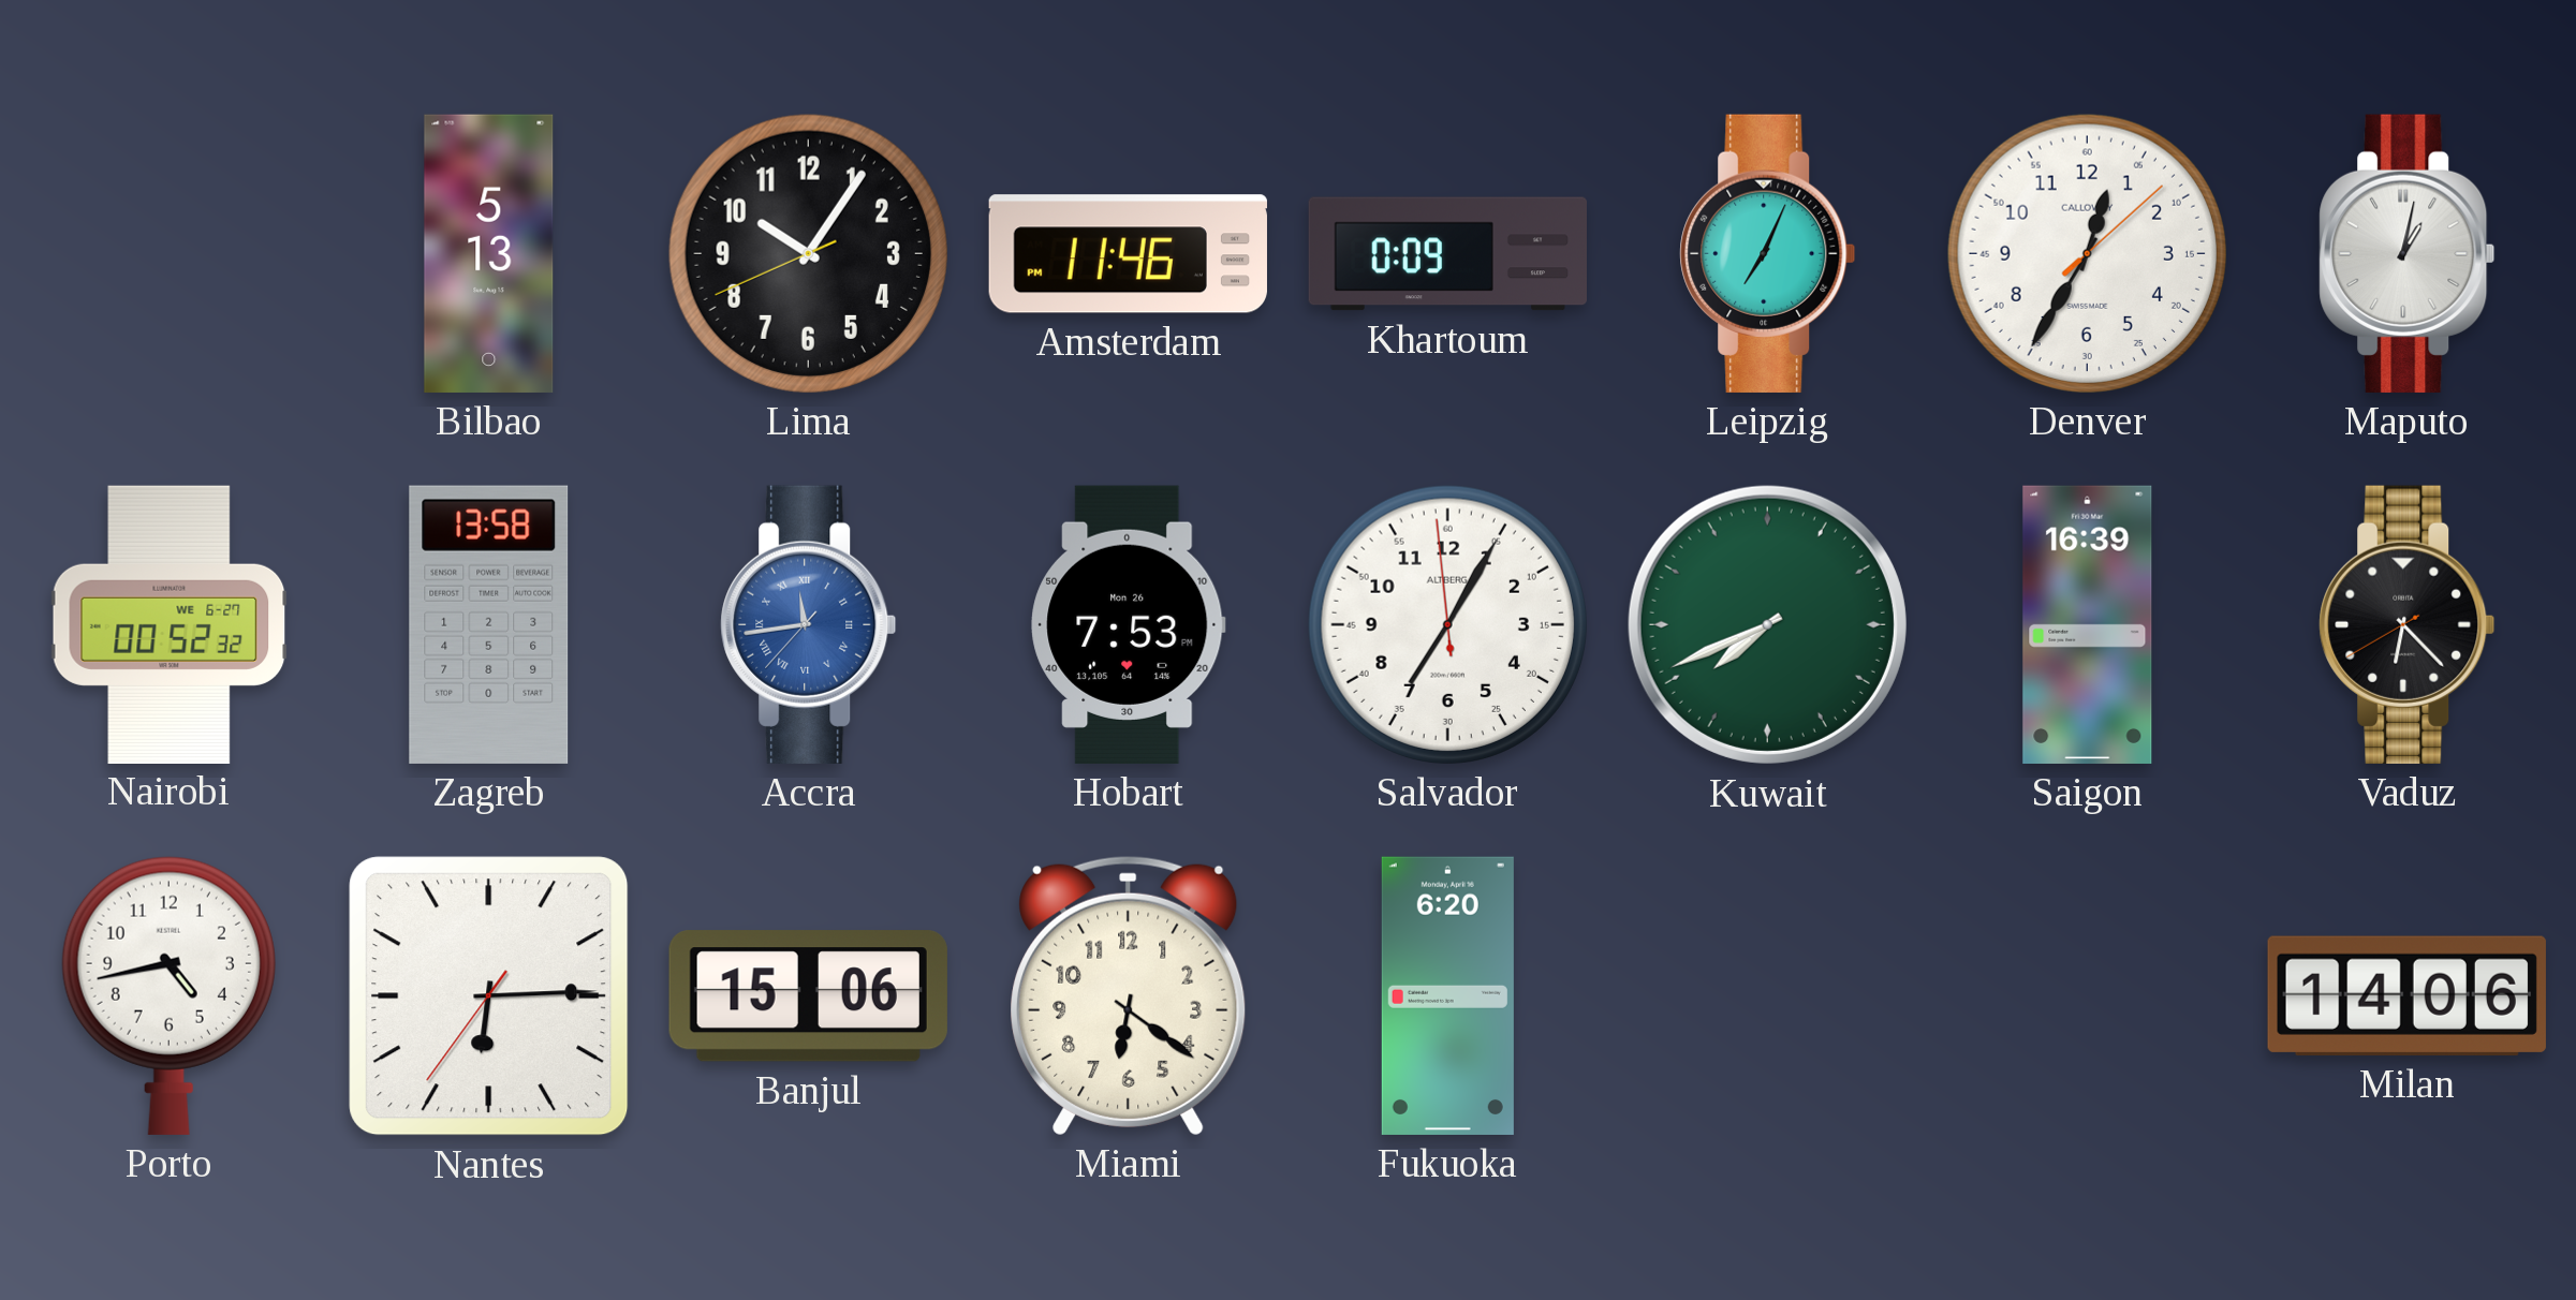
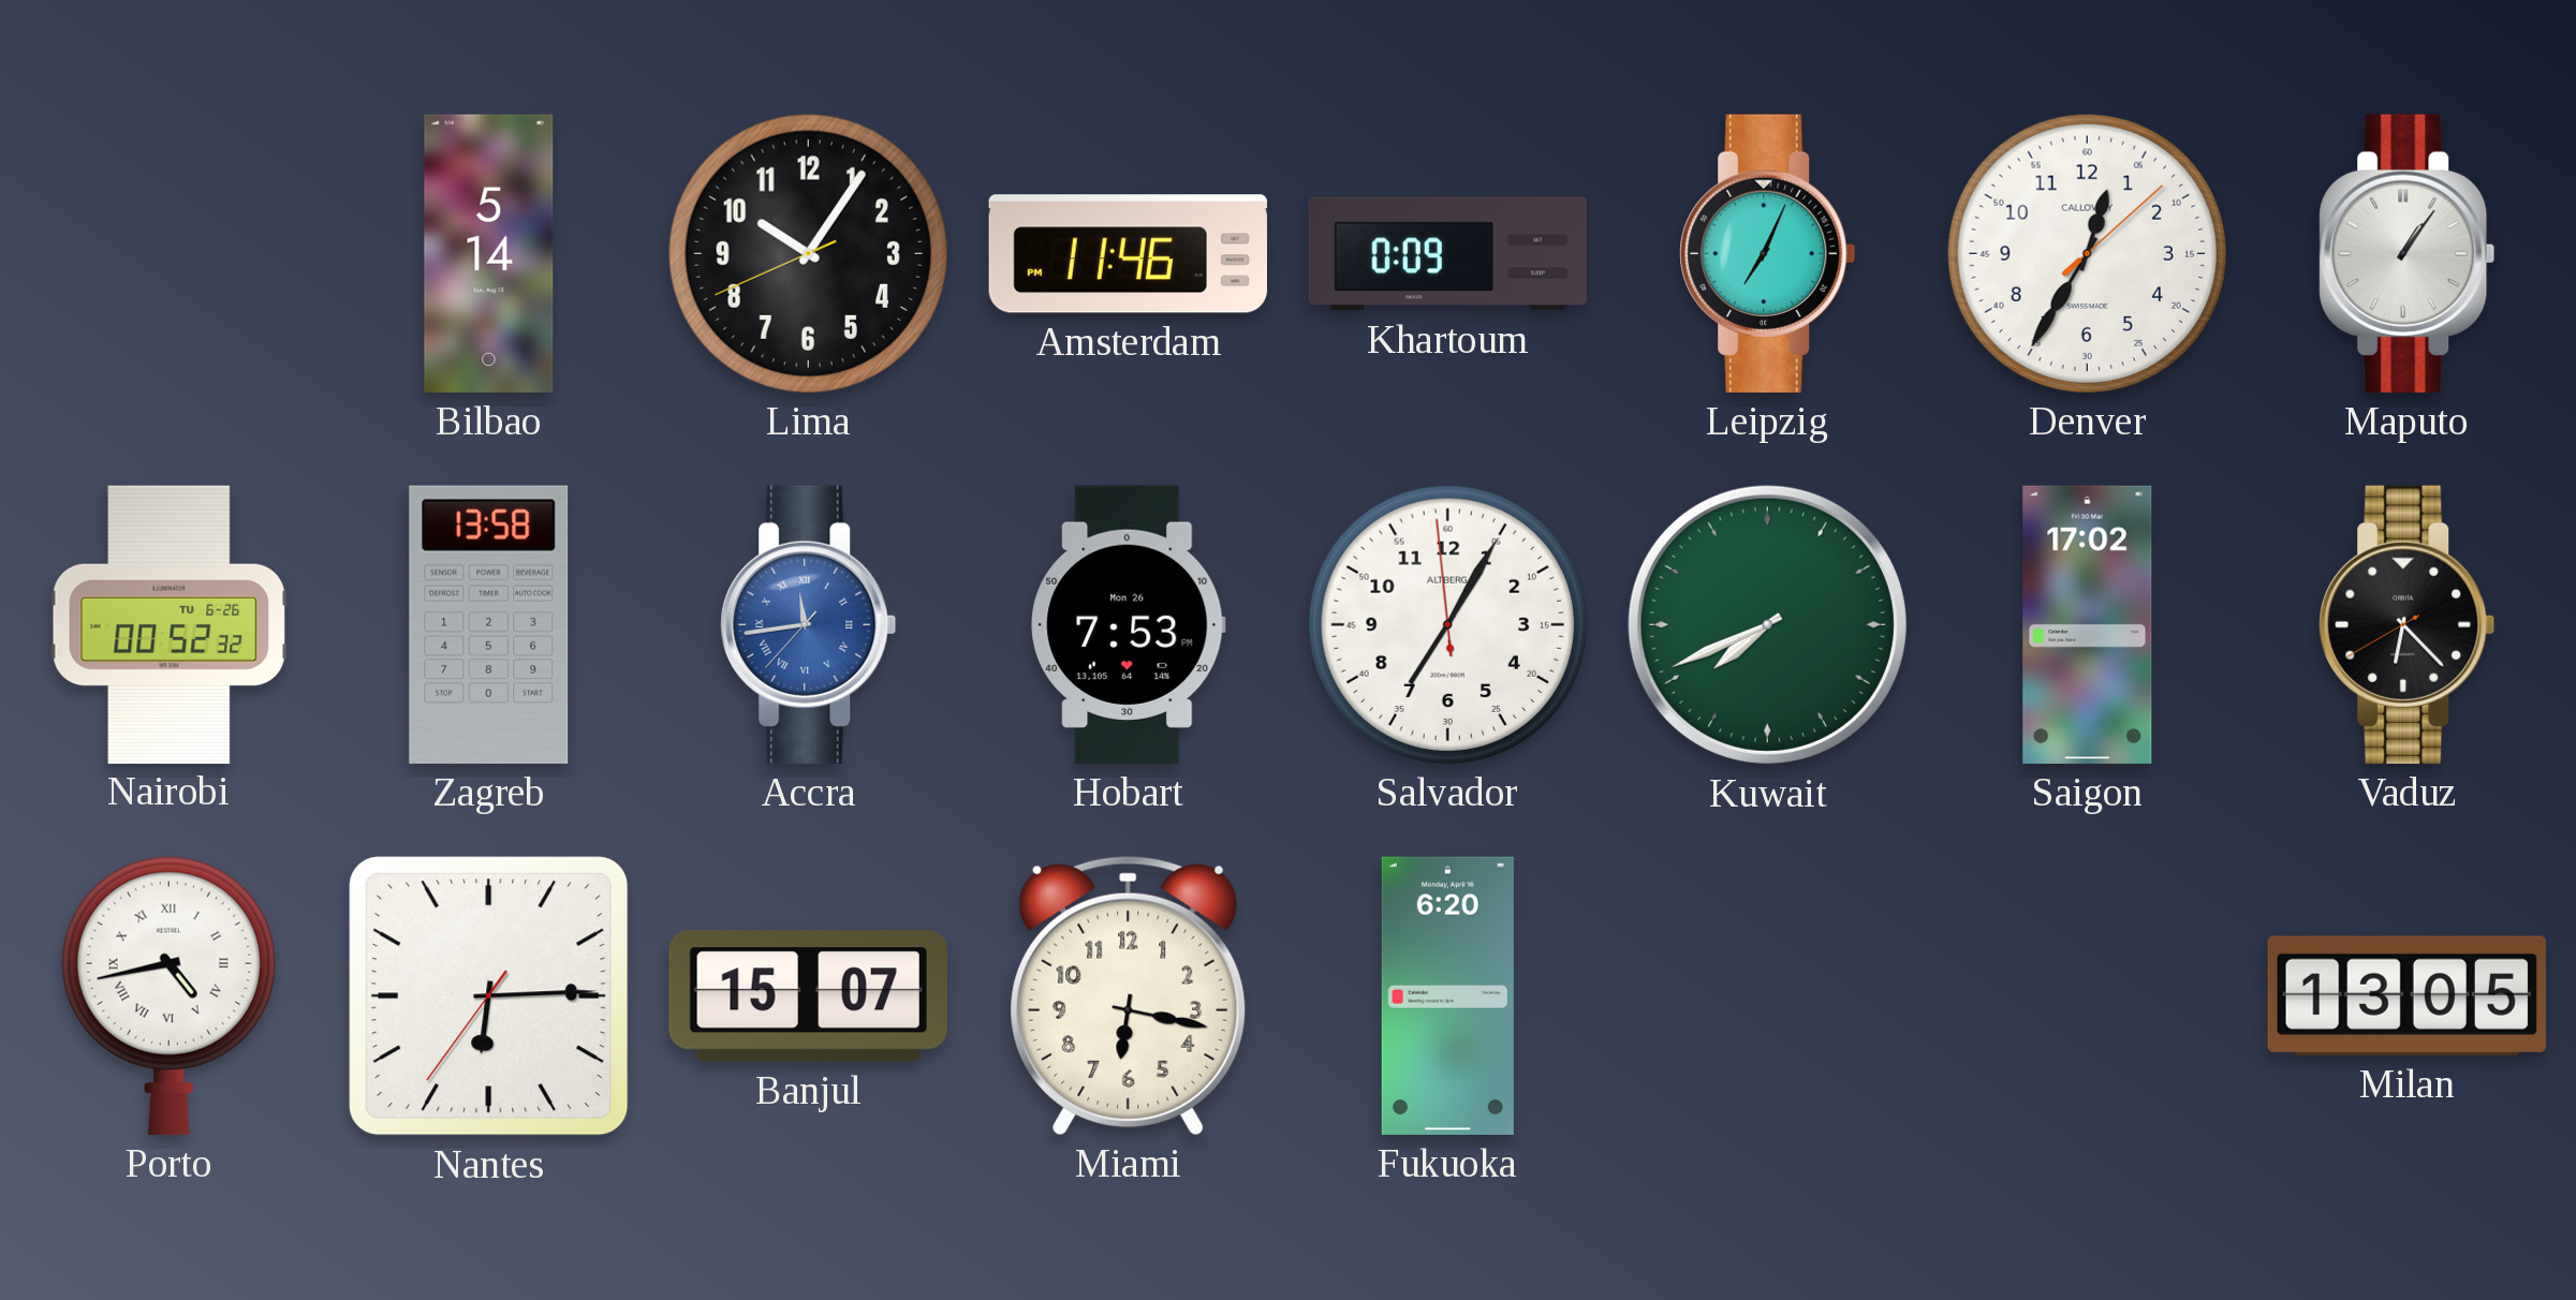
Bilbao: 5:13 -> 5:14
Maputo: 1:02 -> 1:06
Nairobi date: WE 6-27 -> TU 6-26
Saigon: 16:39 -> 17:02
Porto numerals: Arabic -> Roman
Banjul: 15:06 -> 15:07
Miami: 6:21 -> 6:17
Milan: 14:06 -> 13:05
